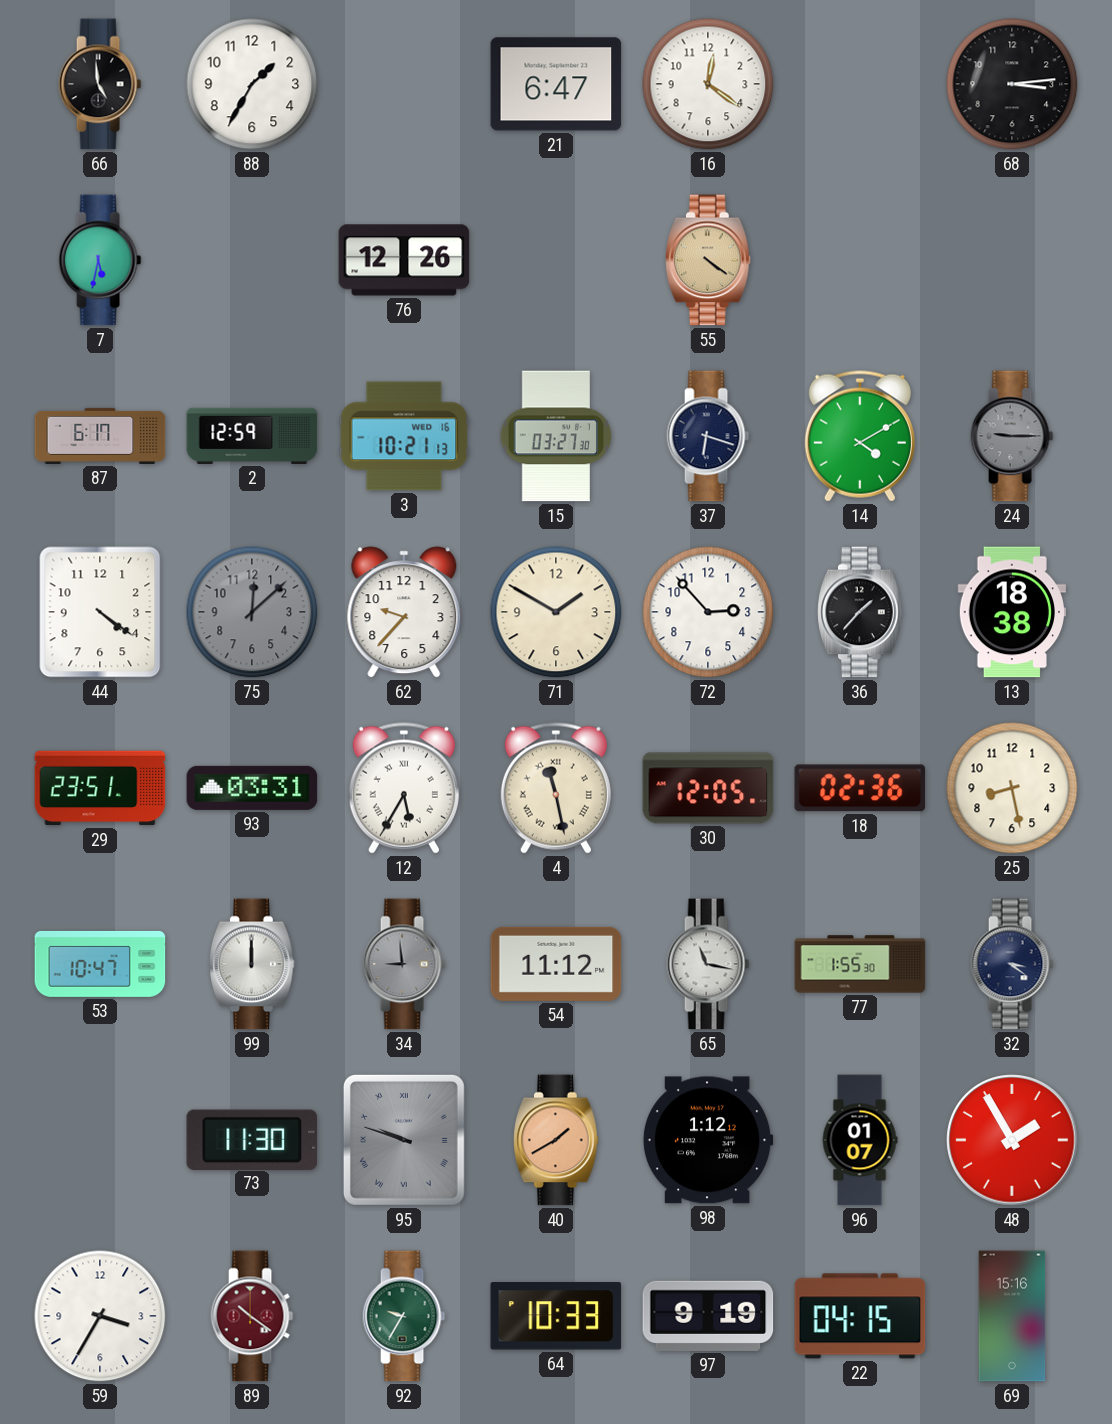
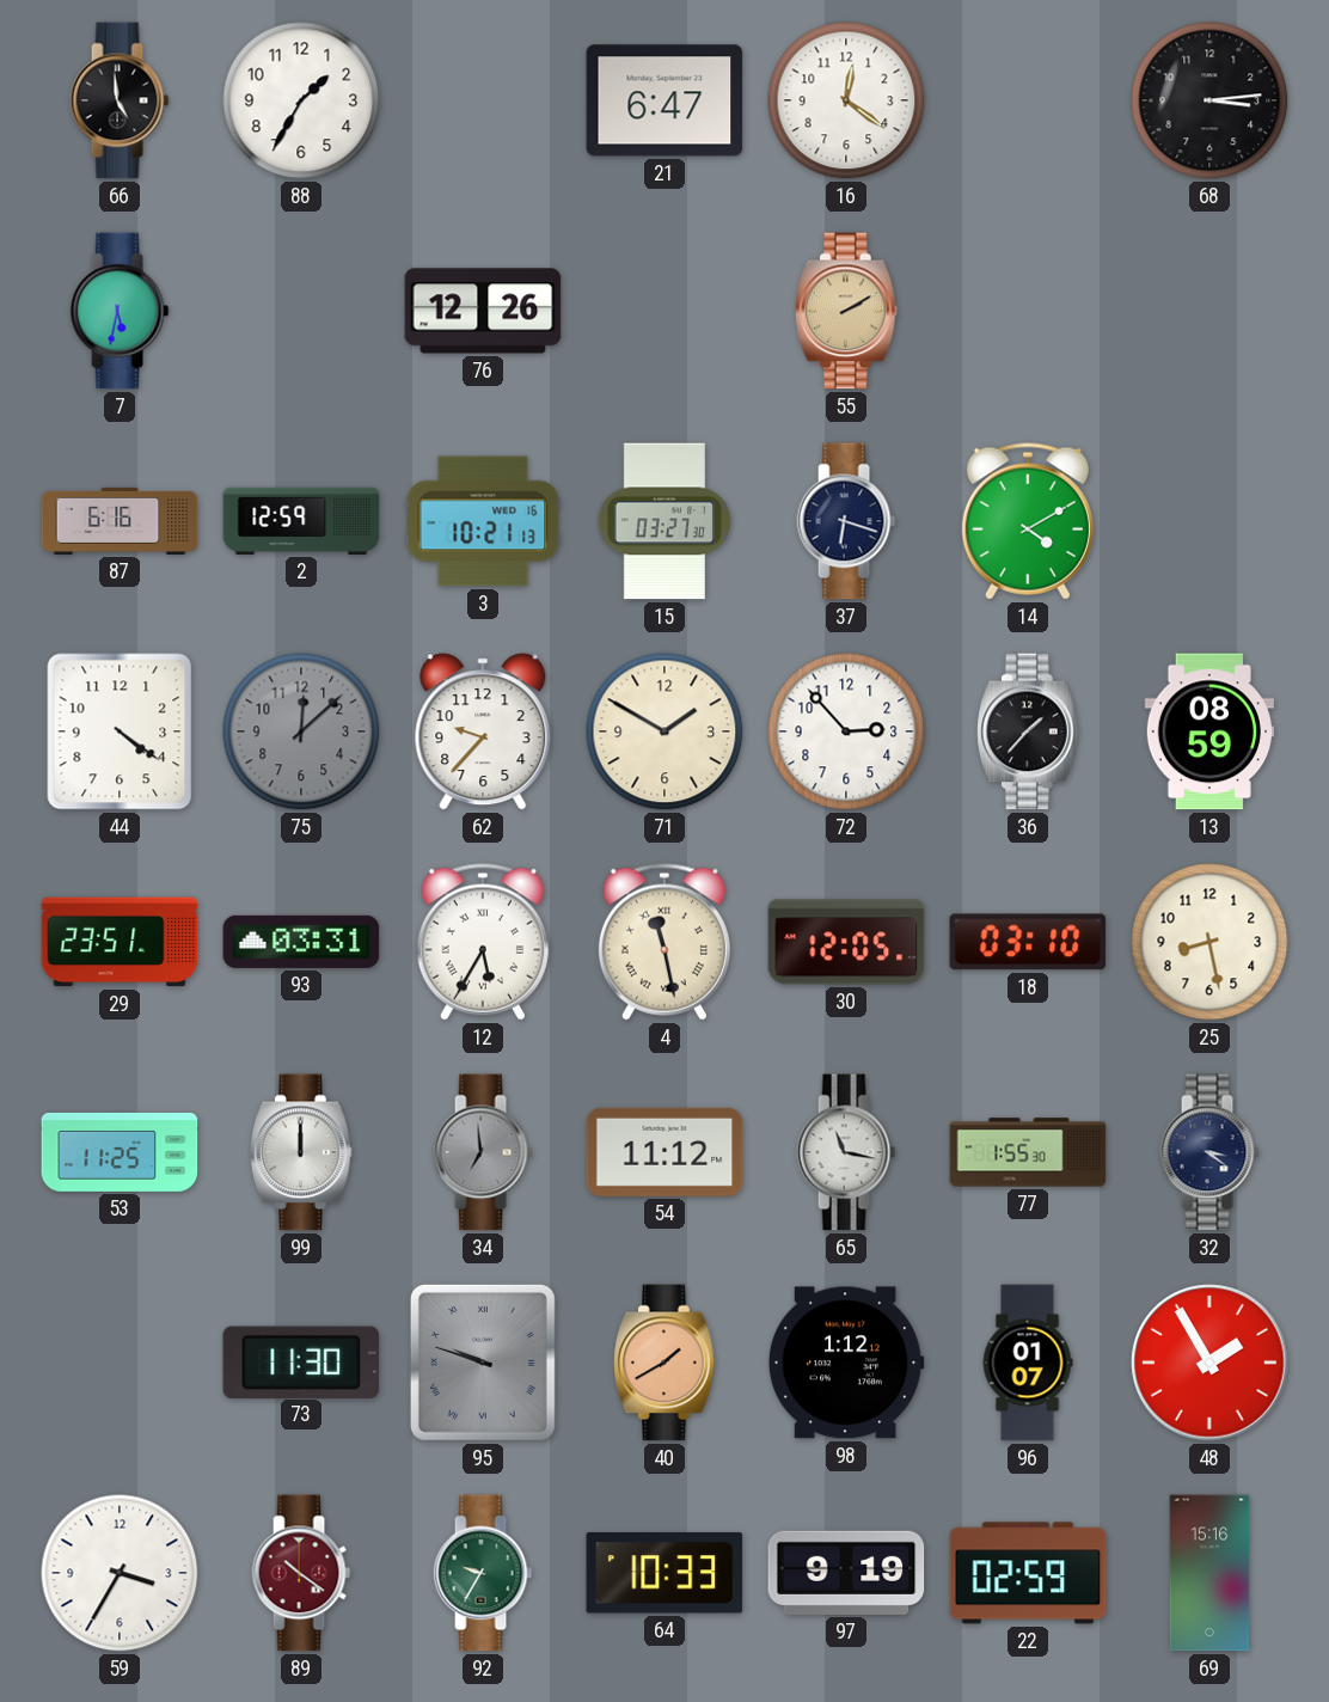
55: 4:21 -> 2:10
87: 6:17 -> 6:16
24: 9:15 -> none
13: 18:38 -> 08:59
18: 02:36 -> 03:10
53: 10:47 -> 11:25
34: 8:59 -> 6:59
22: 04:15 -> 02:59
